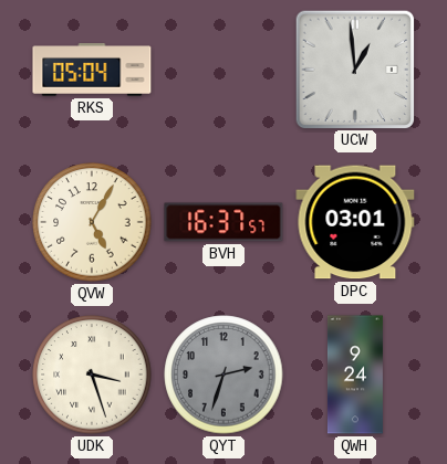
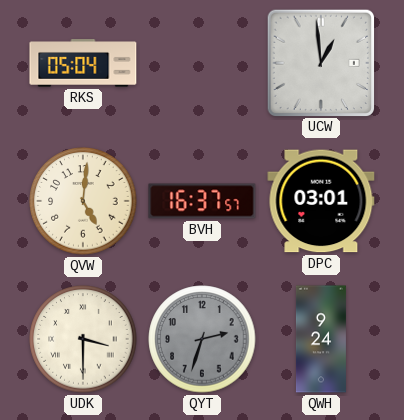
QVW: 5:05 -> 5:01
UDK: 3:27 -> 3:30
